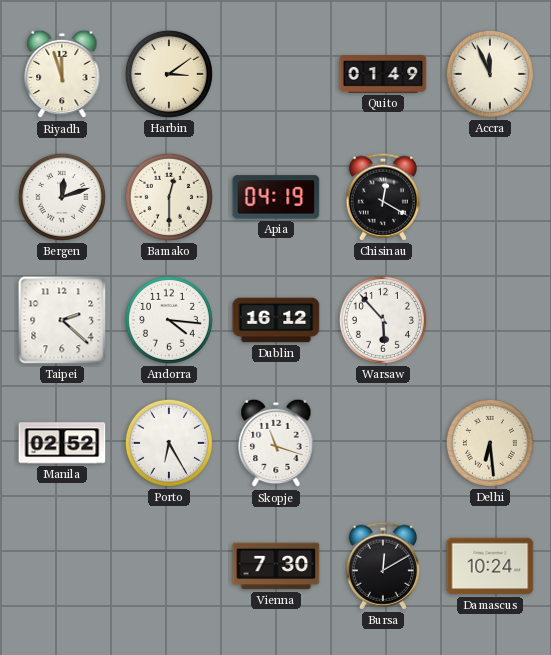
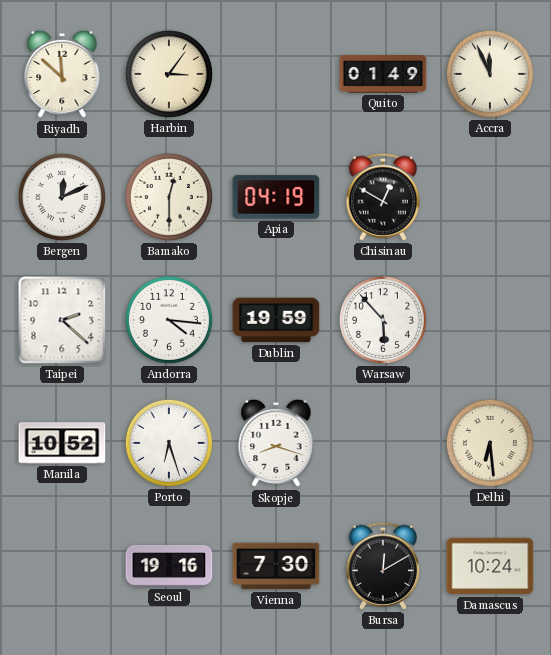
Riyadh: 11:57 -> 11:52
Harbin: 3:09 -> 3:06
Bergen: 12:12 -> 12:11
Chisinau: 12:20 -> 12:50
Dublin: 16:12 -> 19:59
Manila: 02:52 -> 10:52
Porto: 6:25 -> 6:27
Skopje: 11:18 -> 8:18
Seoul: none -> 19:16
